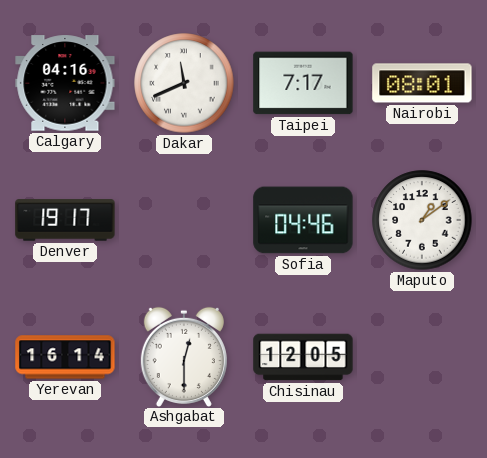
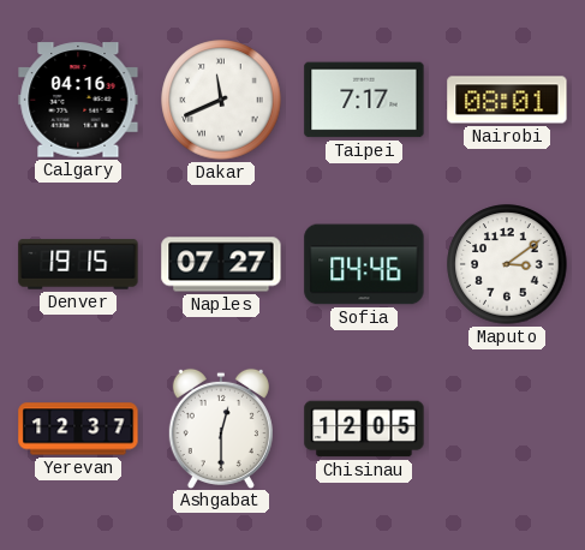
Denver: 19:17 -> 19:15
Naples: none -> 07:27
Maputo: 1:09 -> 3:09
Yerevan: 16:14 -> 12:37
